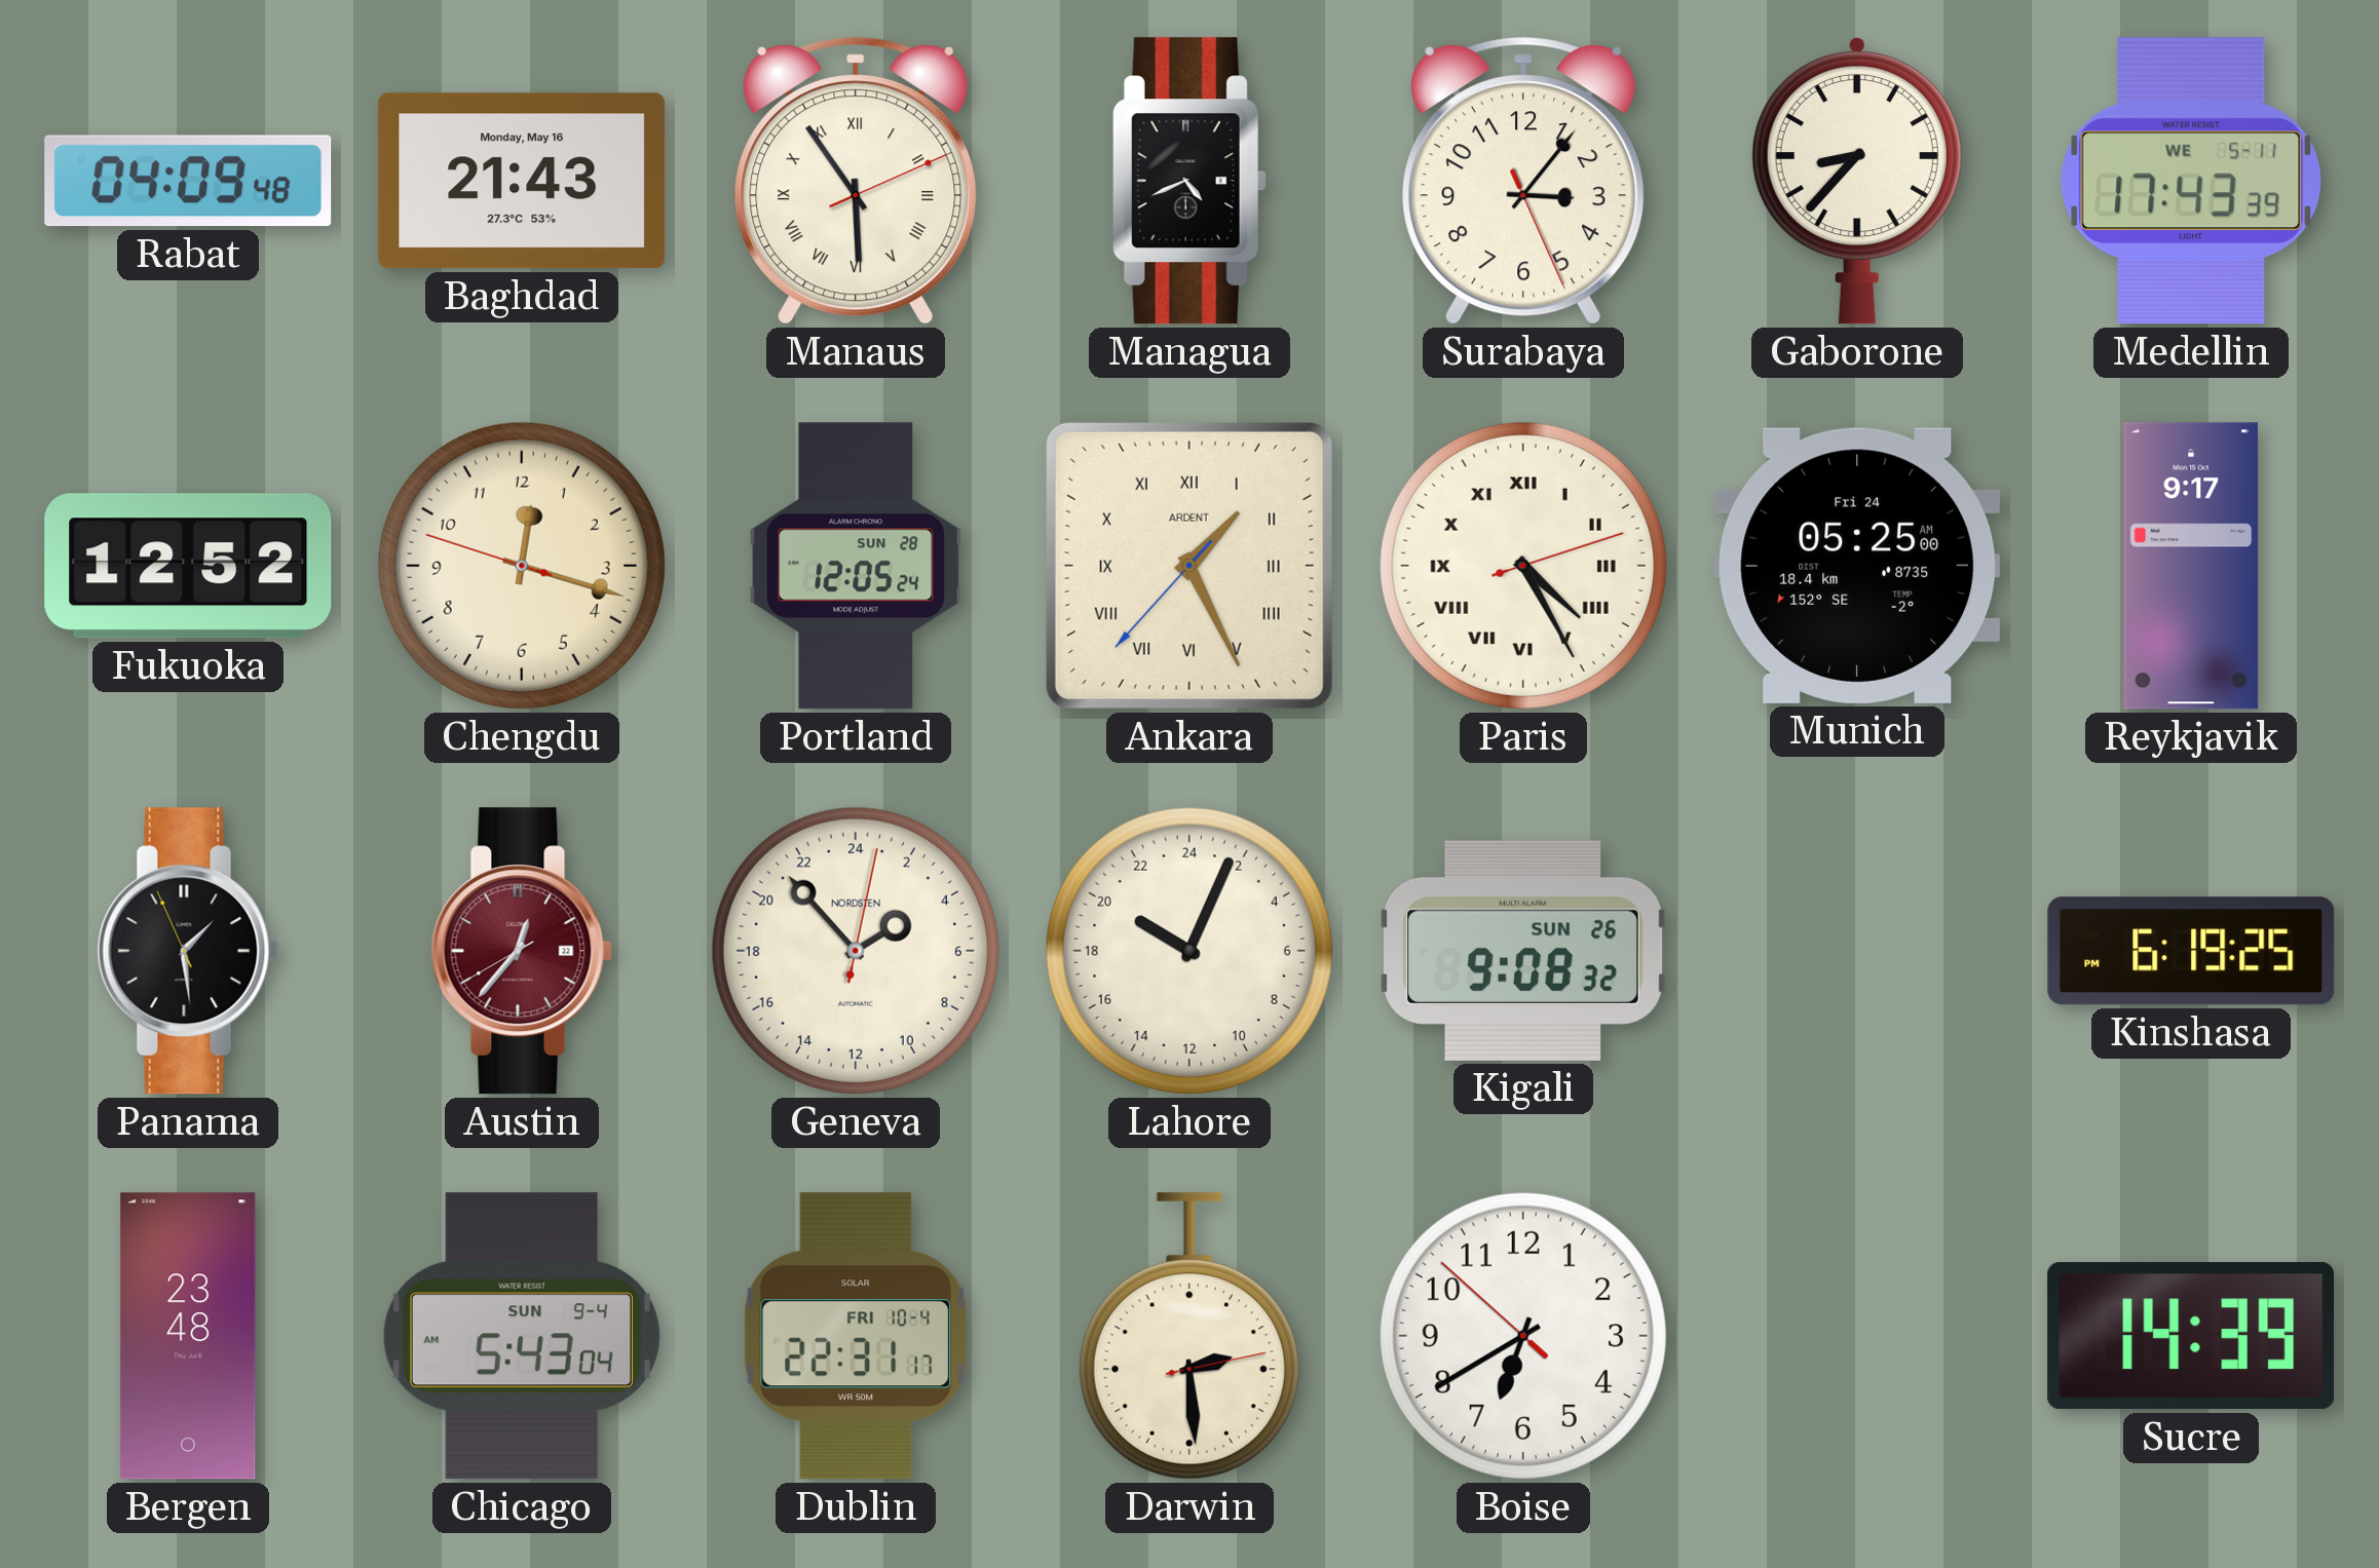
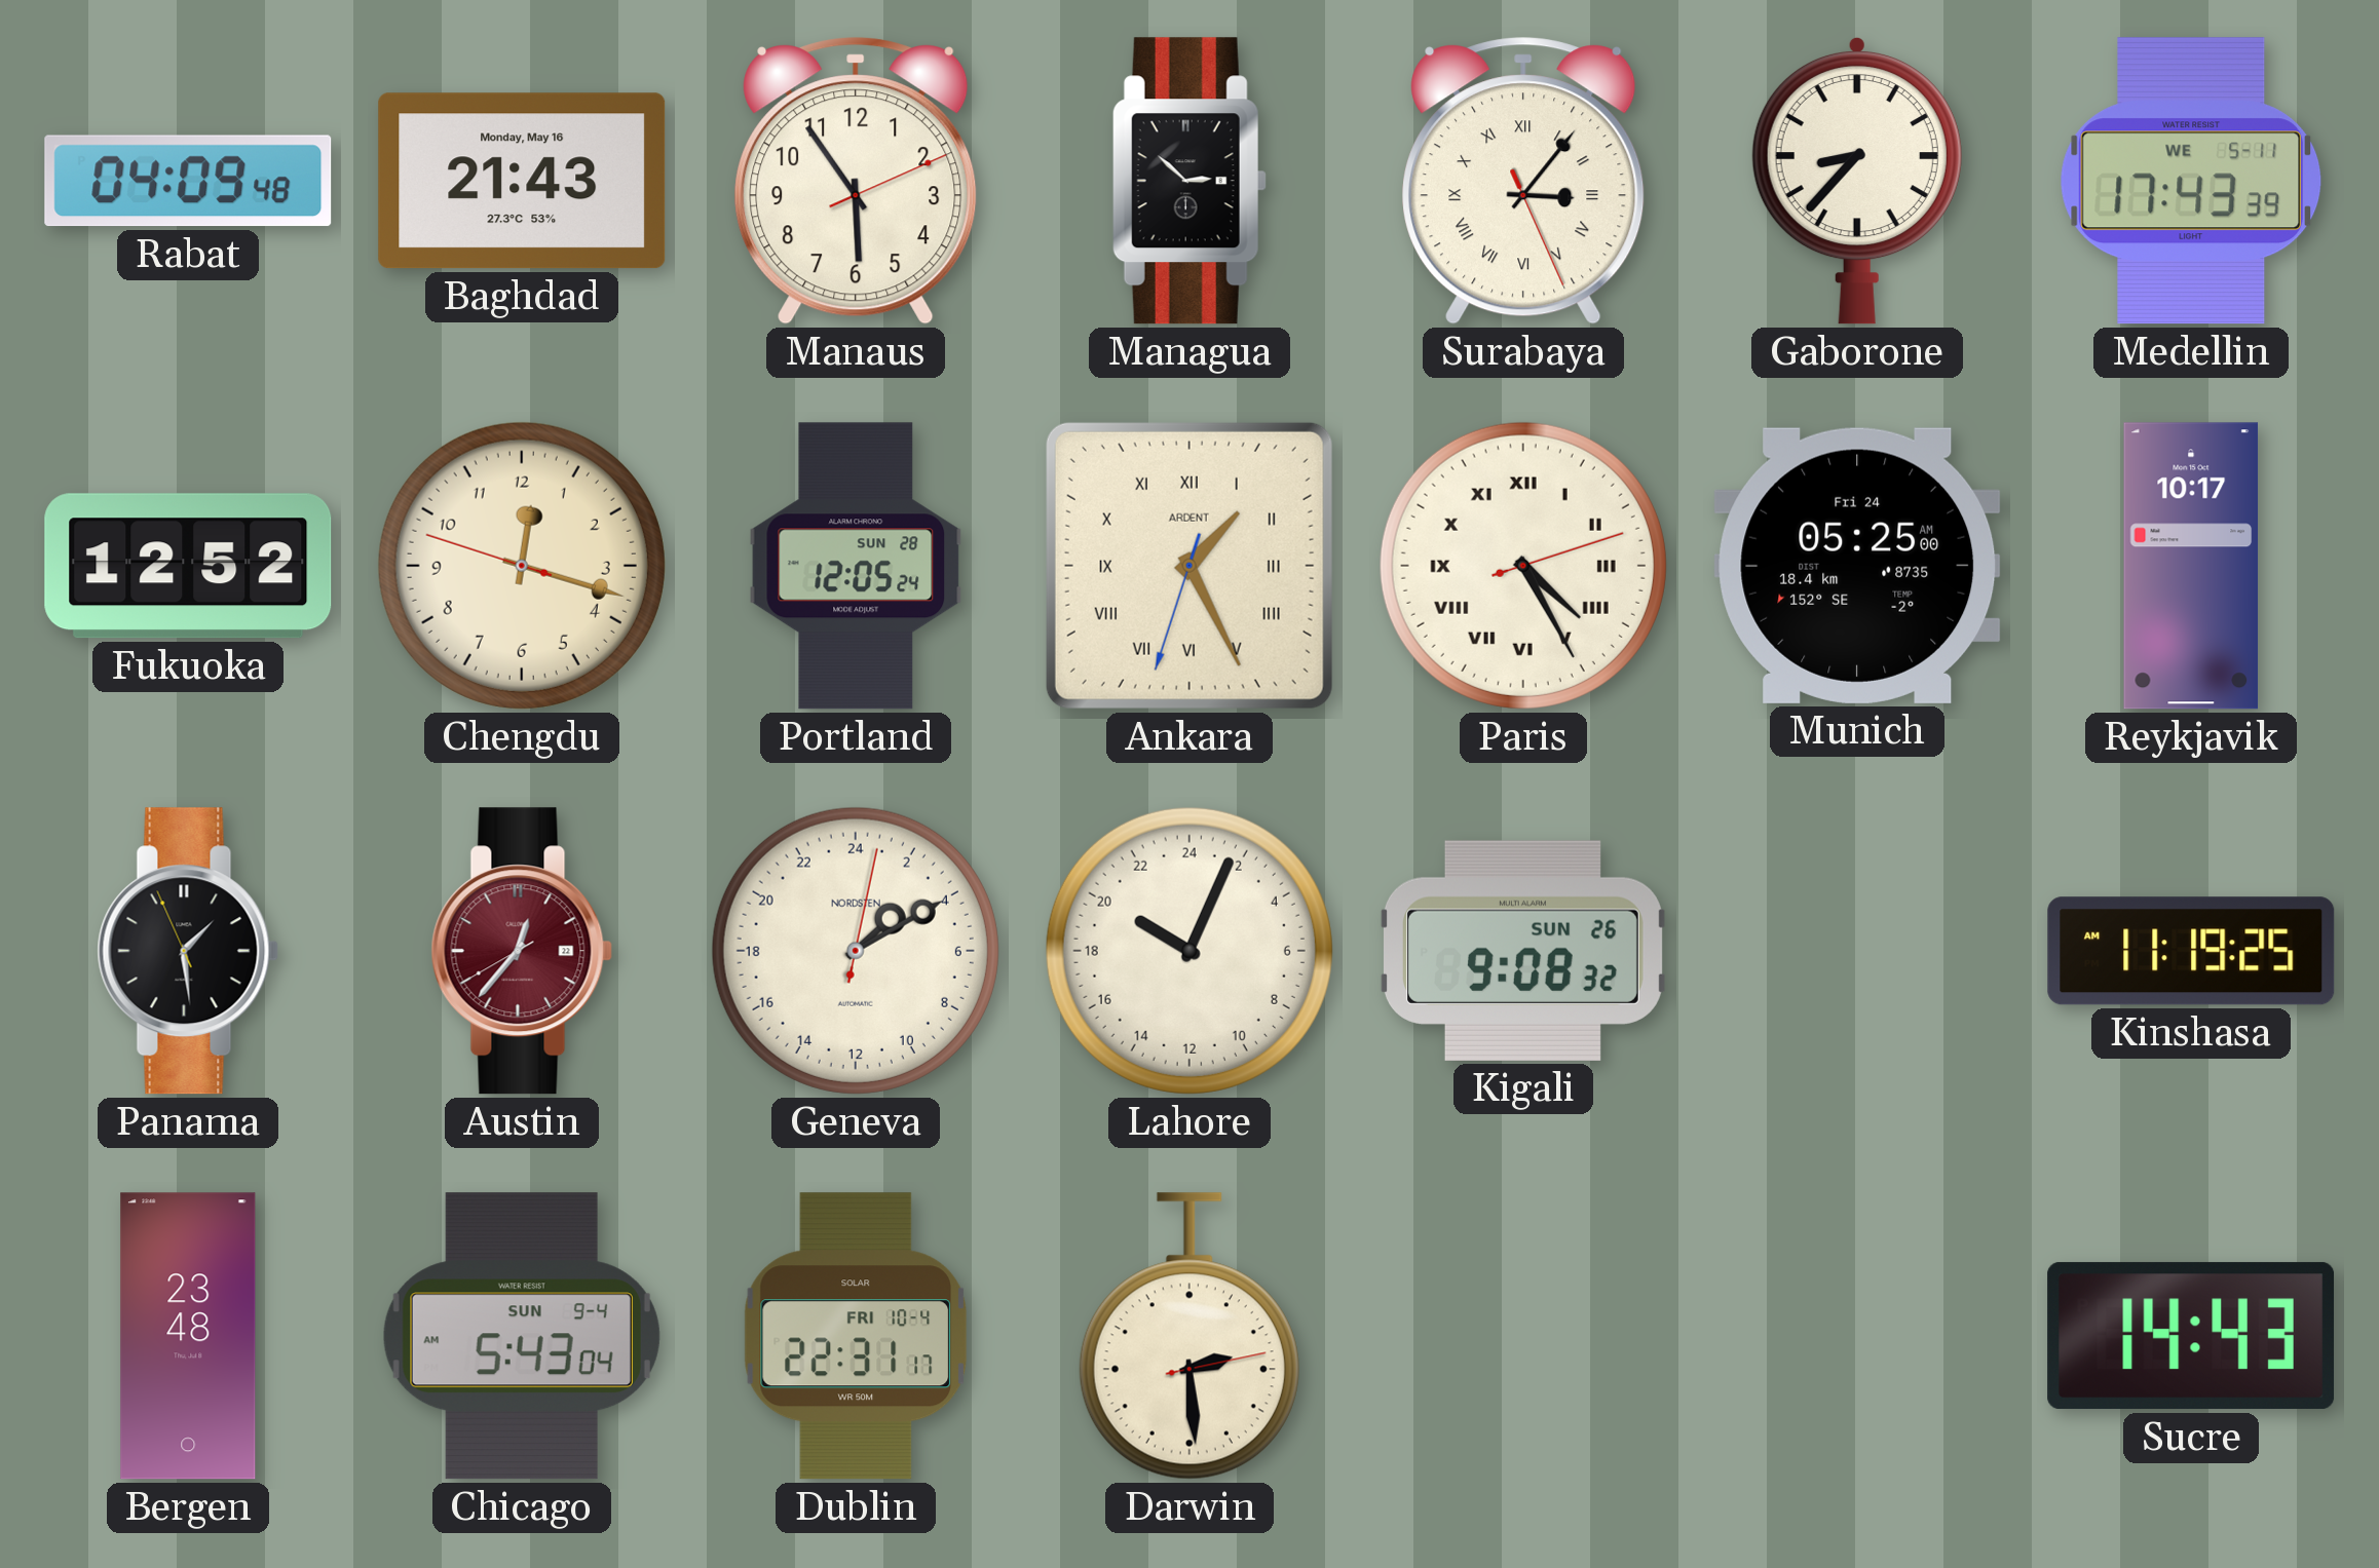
Manaus numerals: Roman -> Arabic
Managua: 4:41 -> 2:52
Surabaya numerals: Arabic -> Roman
Ankara: 1:25:37 -> 1:25:33
Reykjavik: 9:17 -> 10:17
Geneva: 3:53 -> 3:10
Kinshasa: 6:19 -> 11:19
Boise: 6:39 -> none
Sucre: 14:39 -> 14:43
